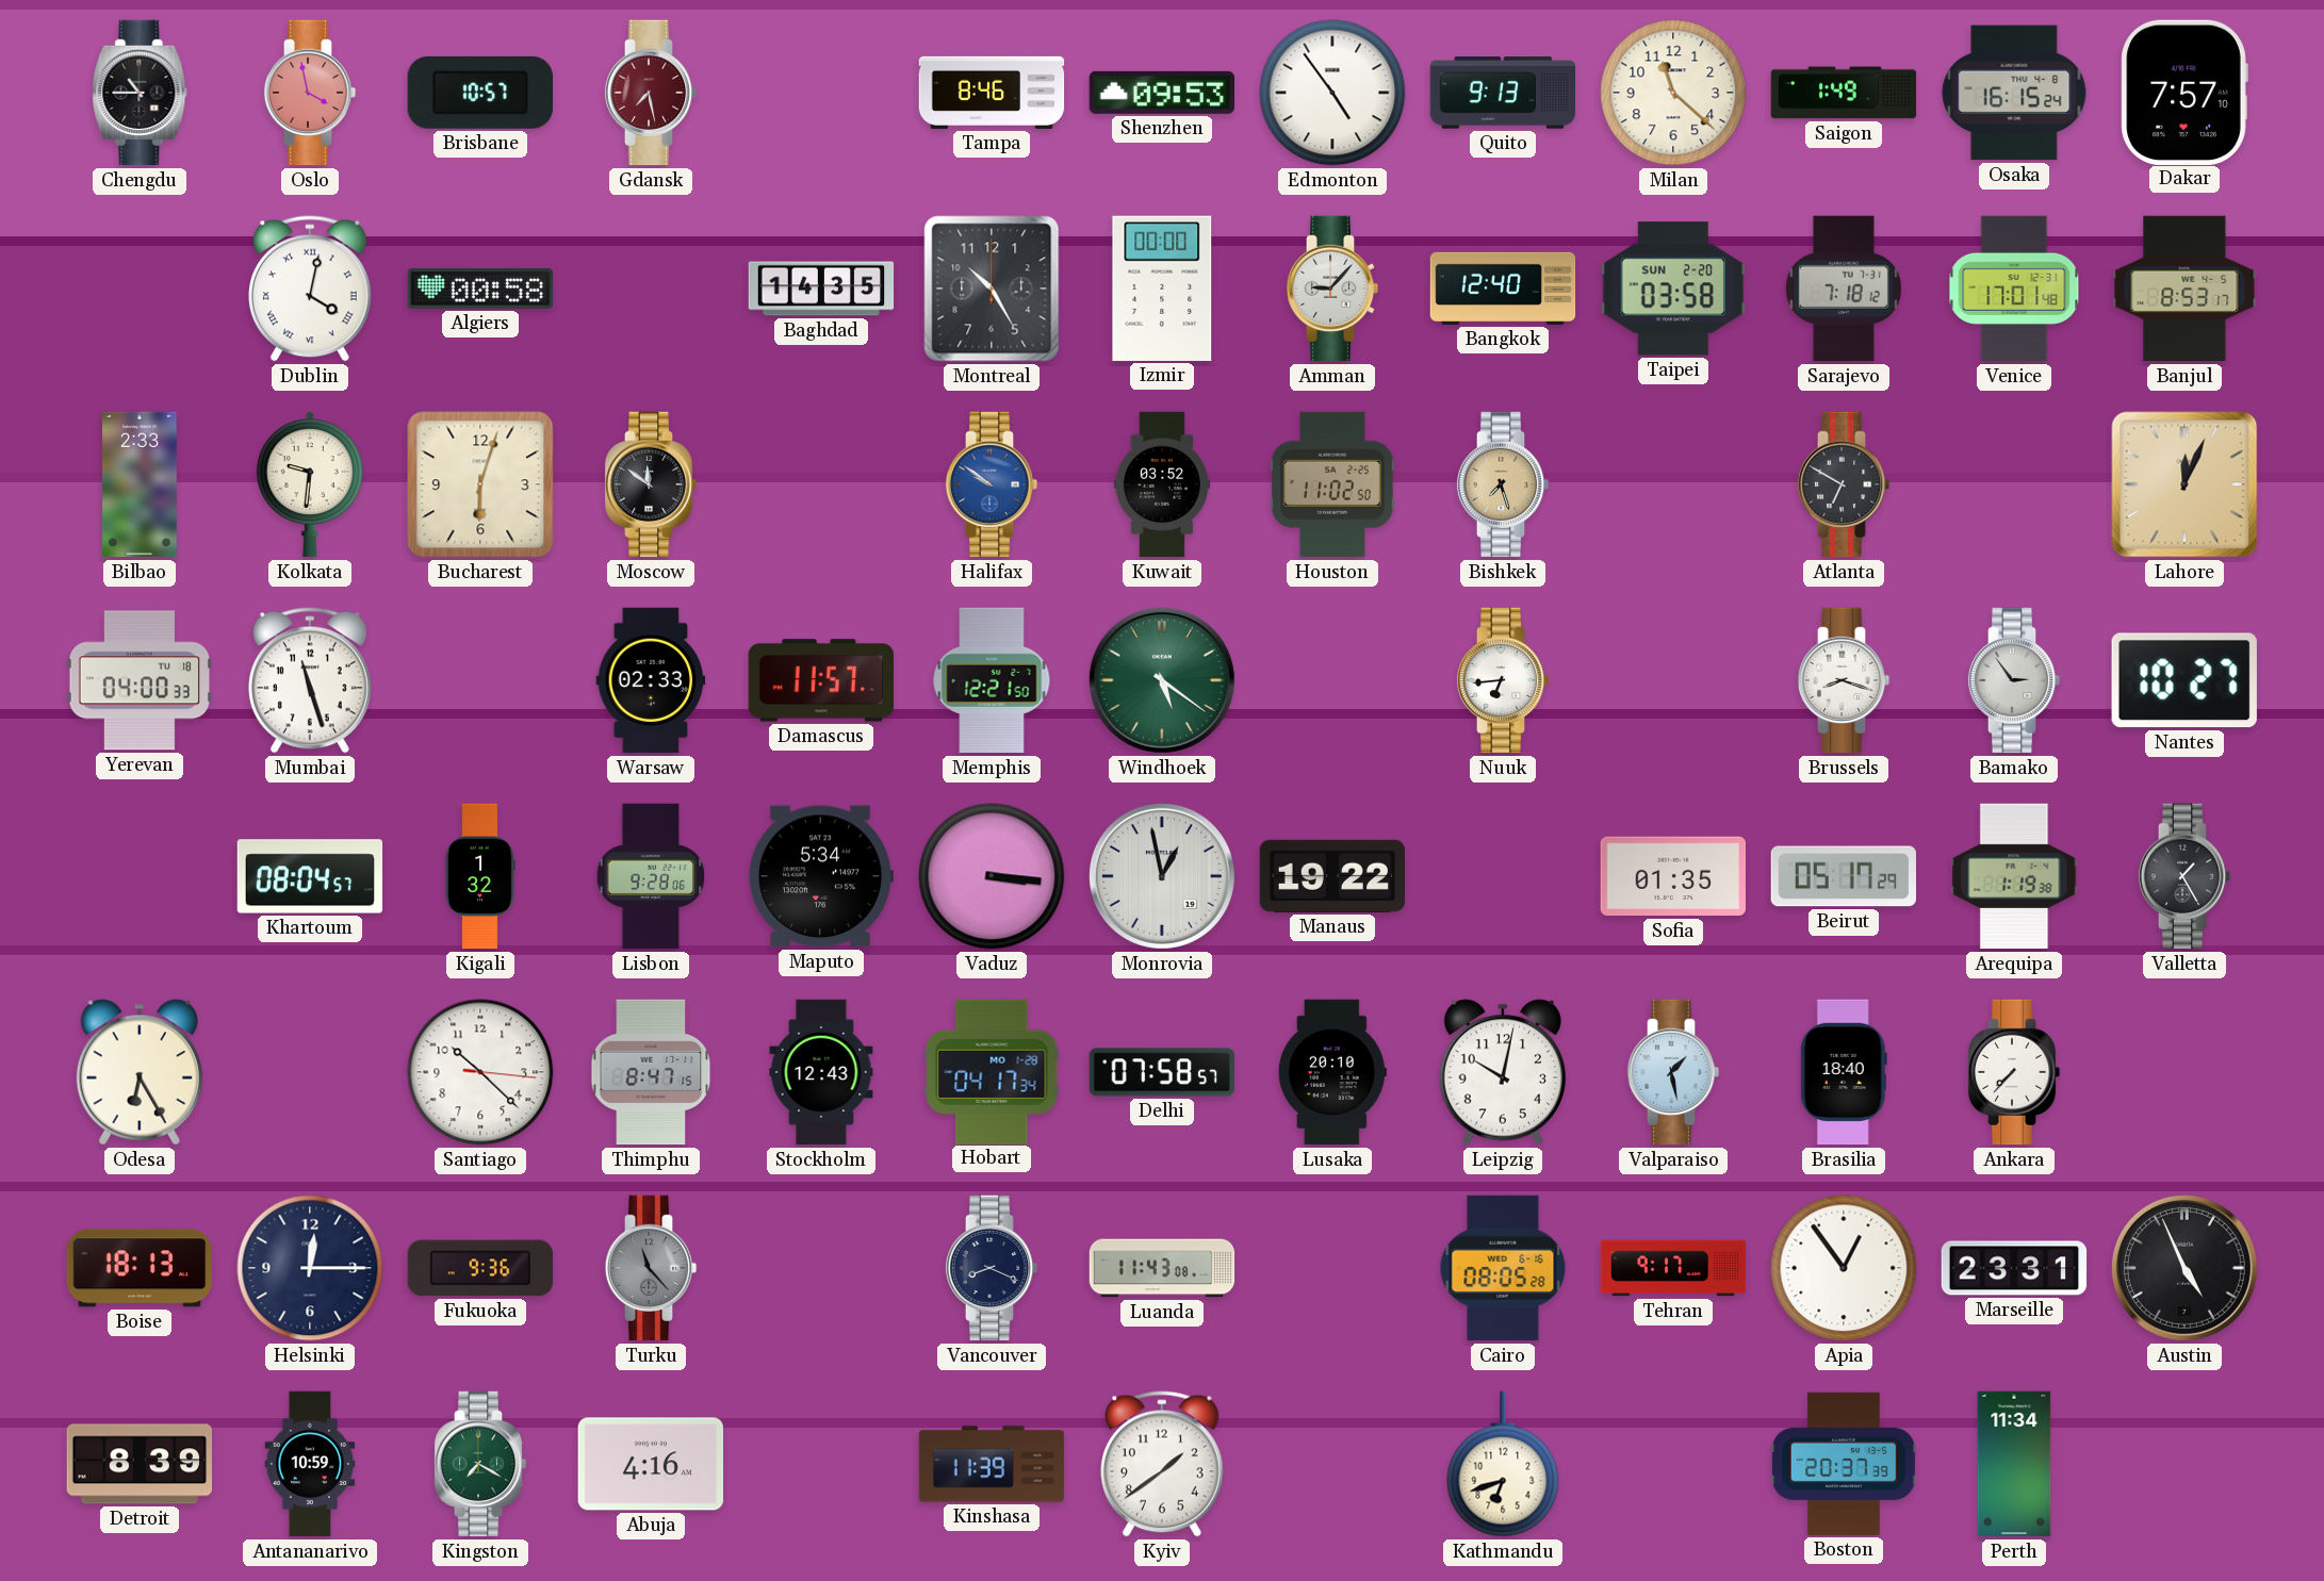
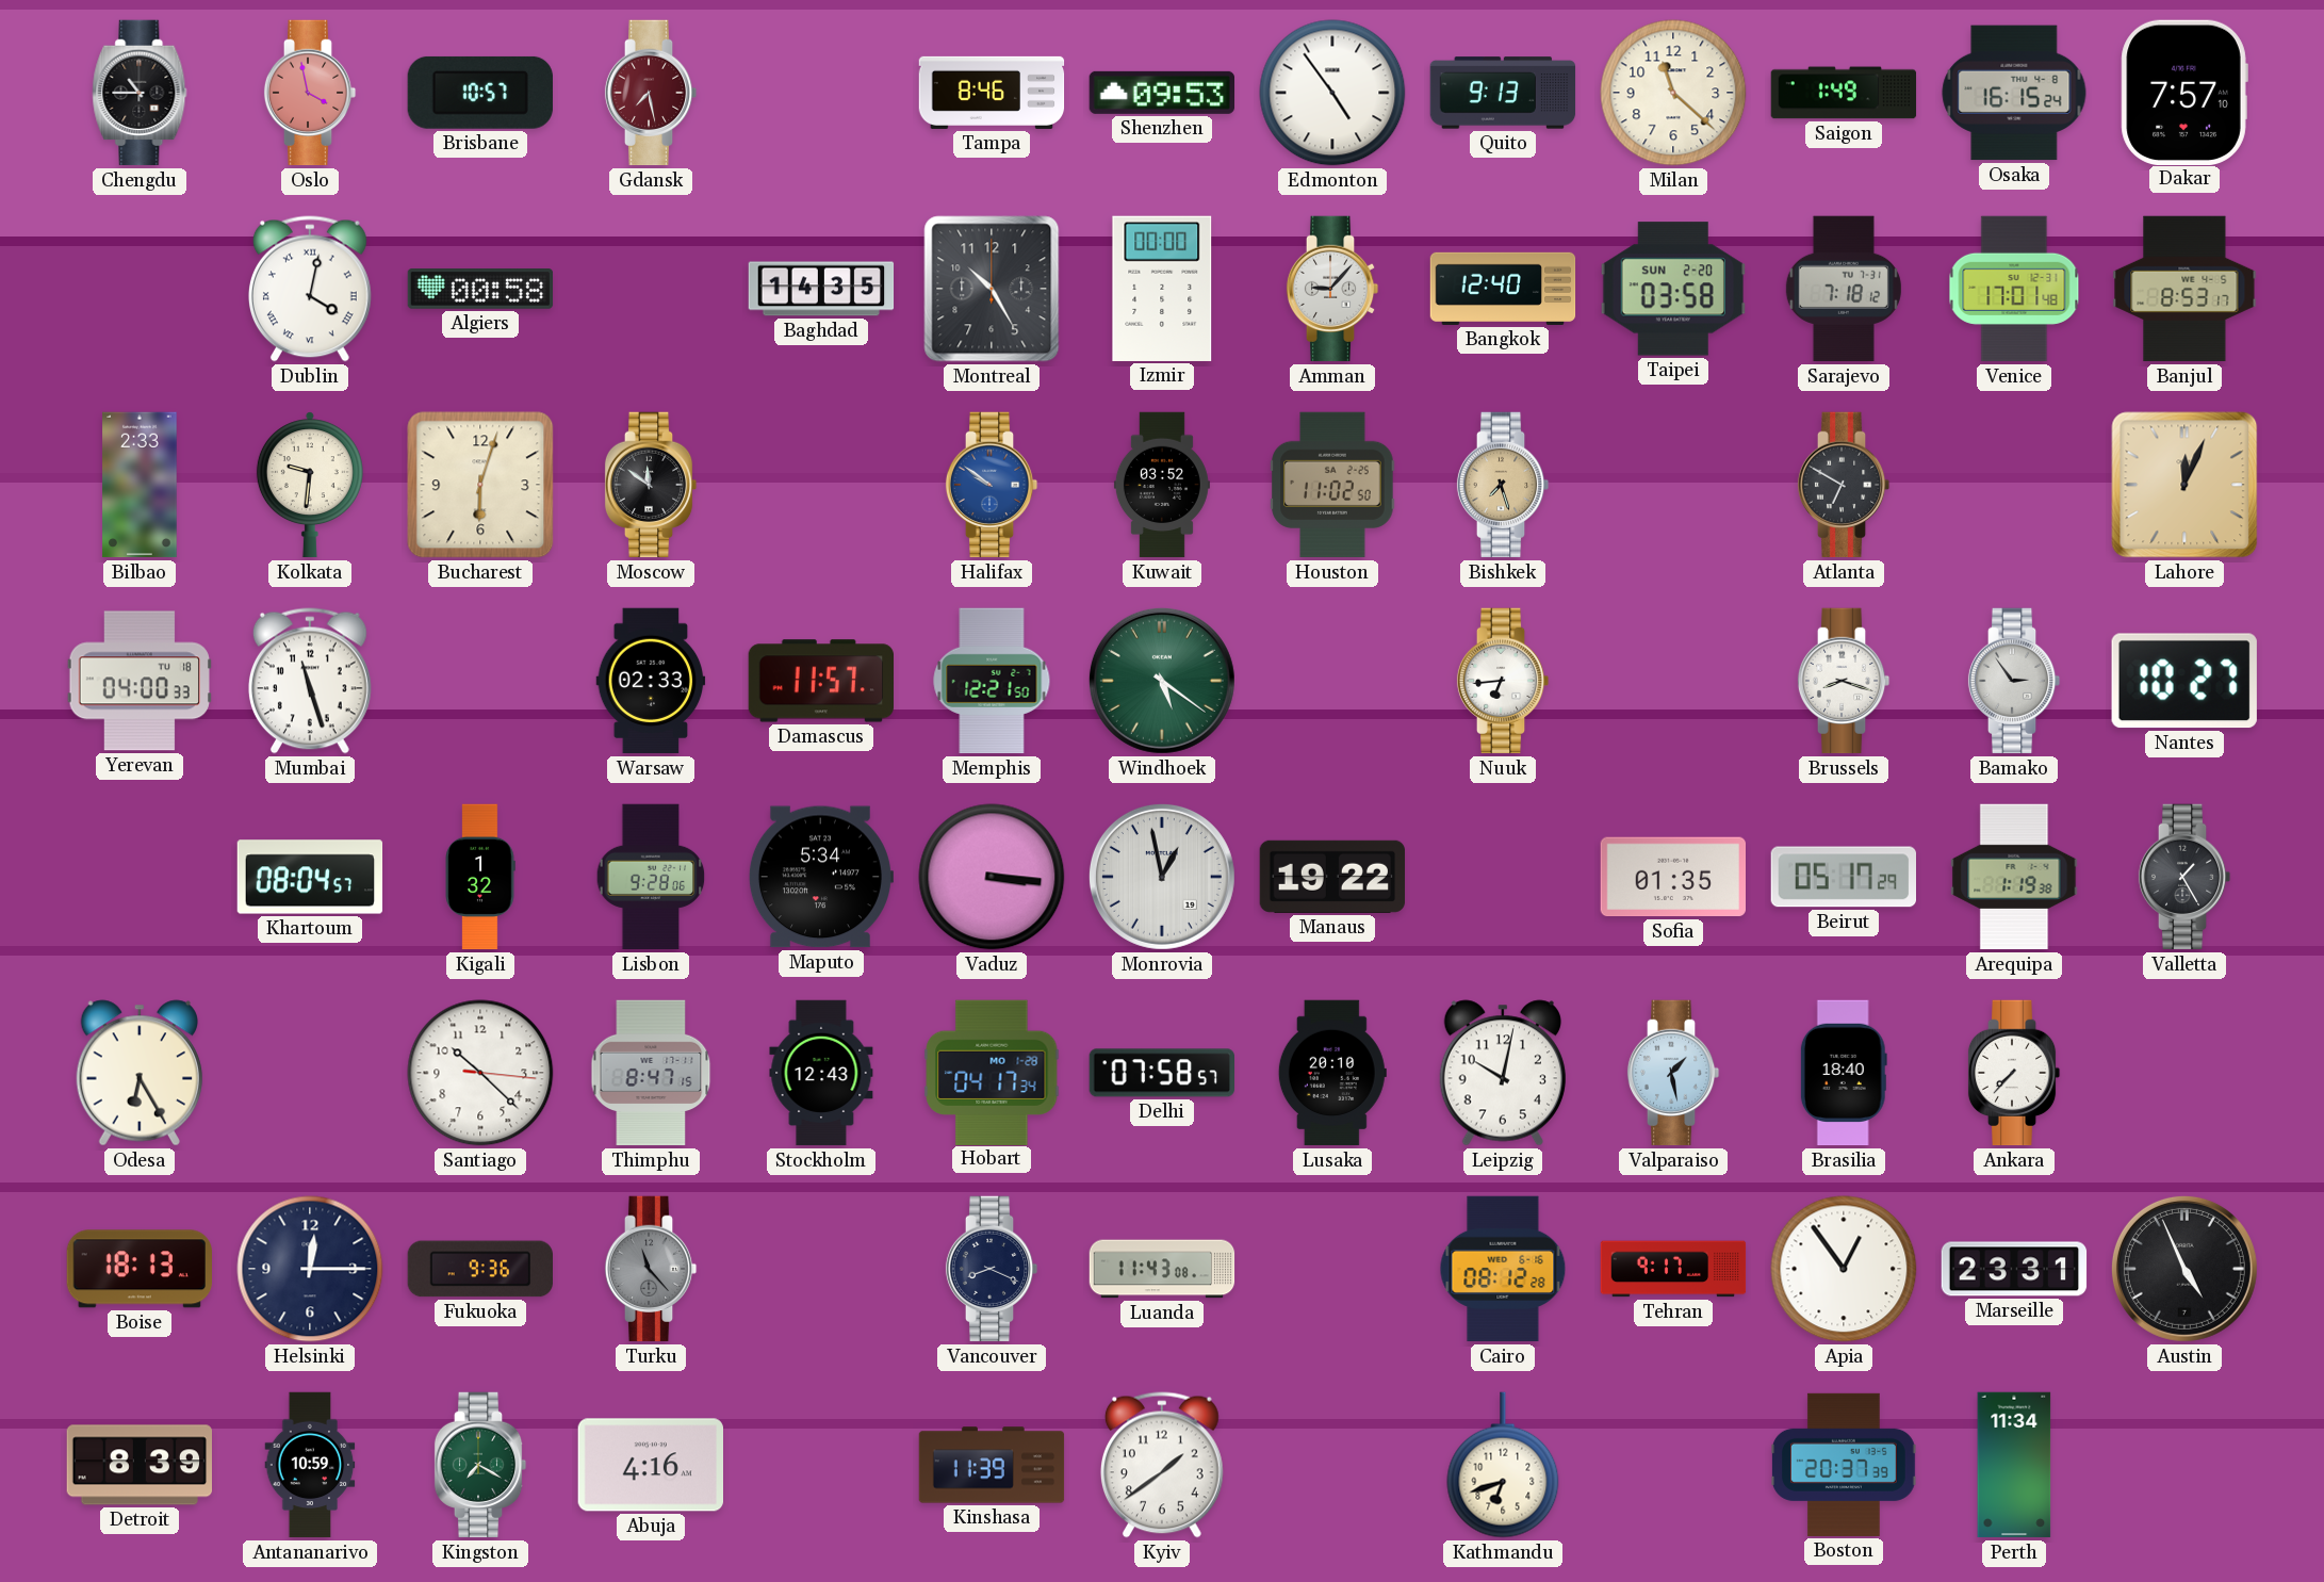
Cairo: 08:05 -> 08:12
